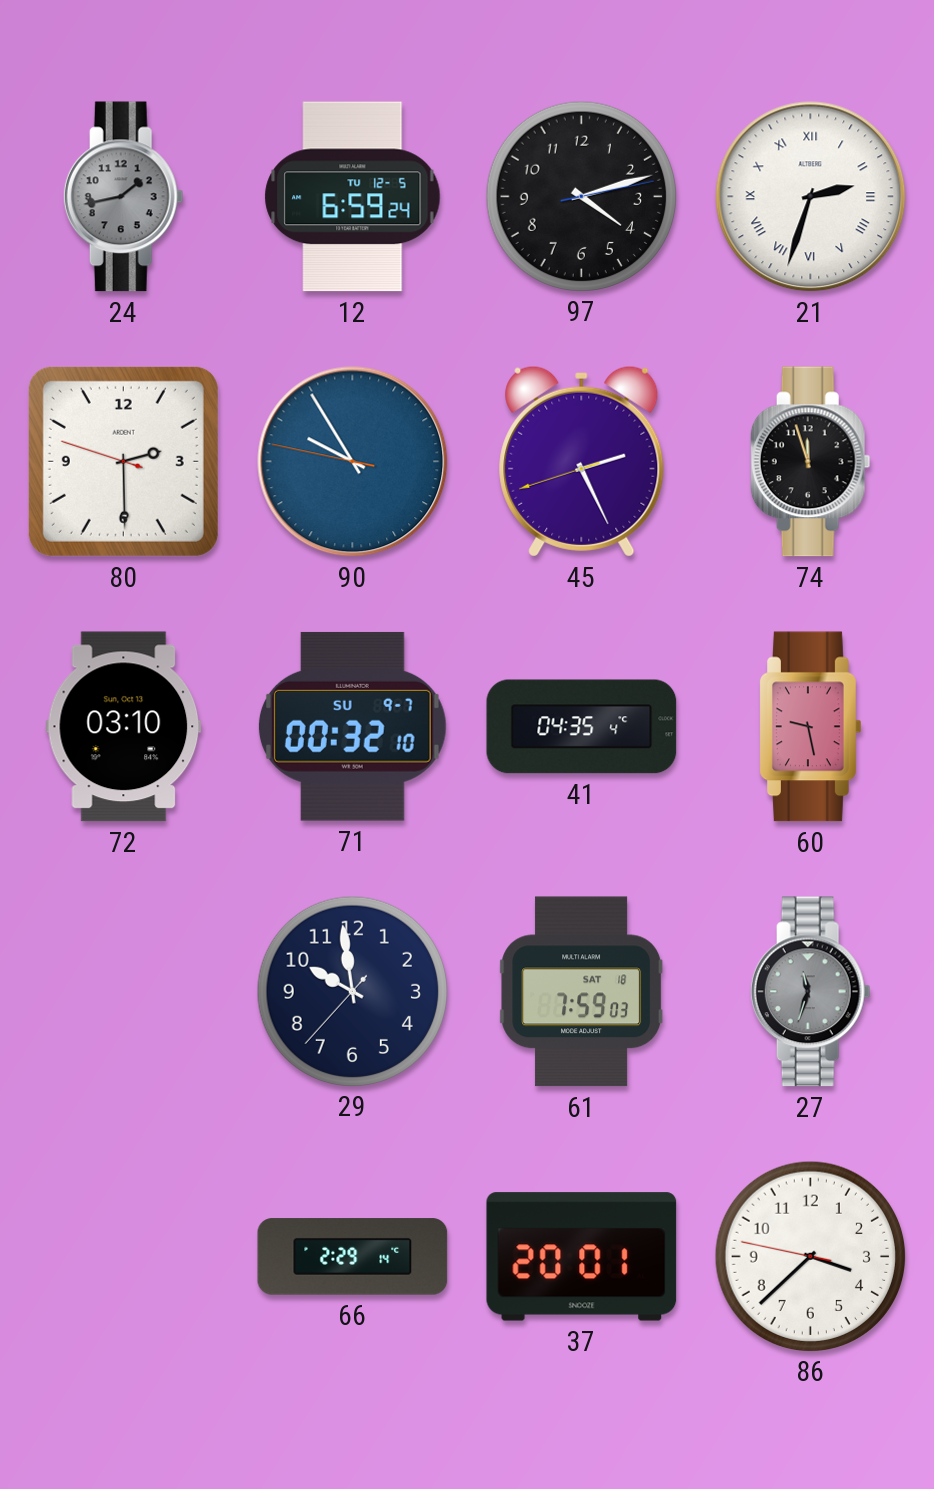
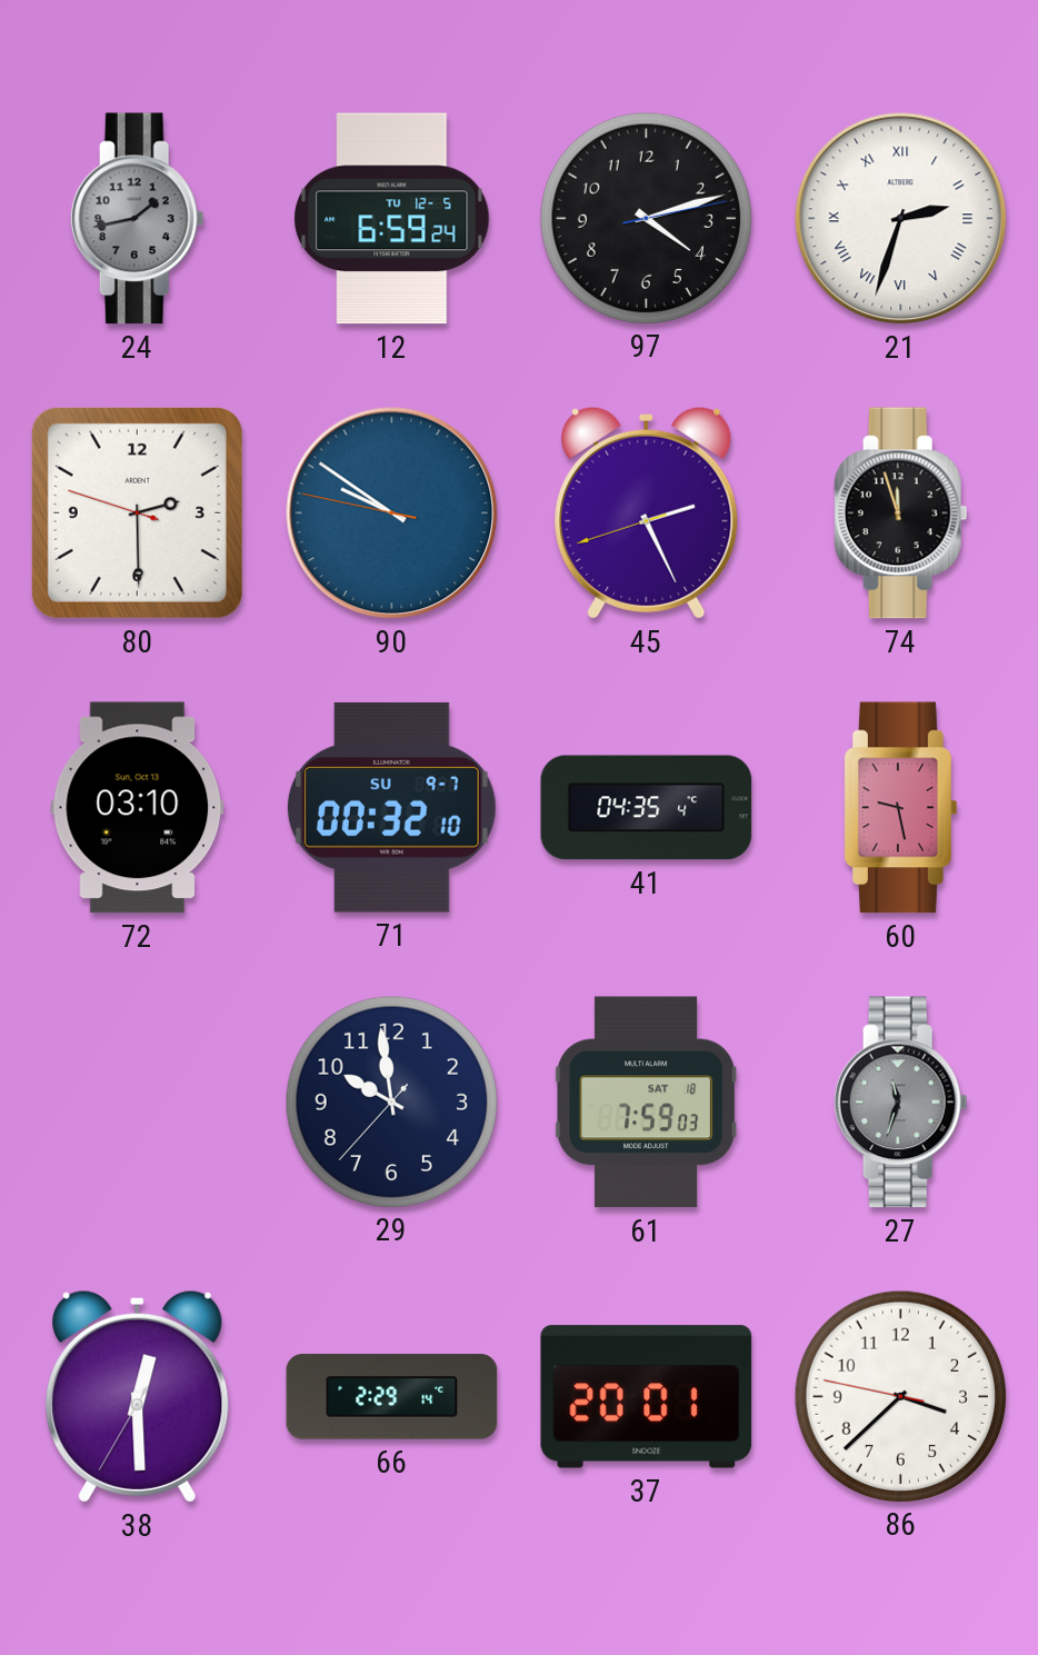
90: 9:54 -> 9:50
38: none -> 12:29
